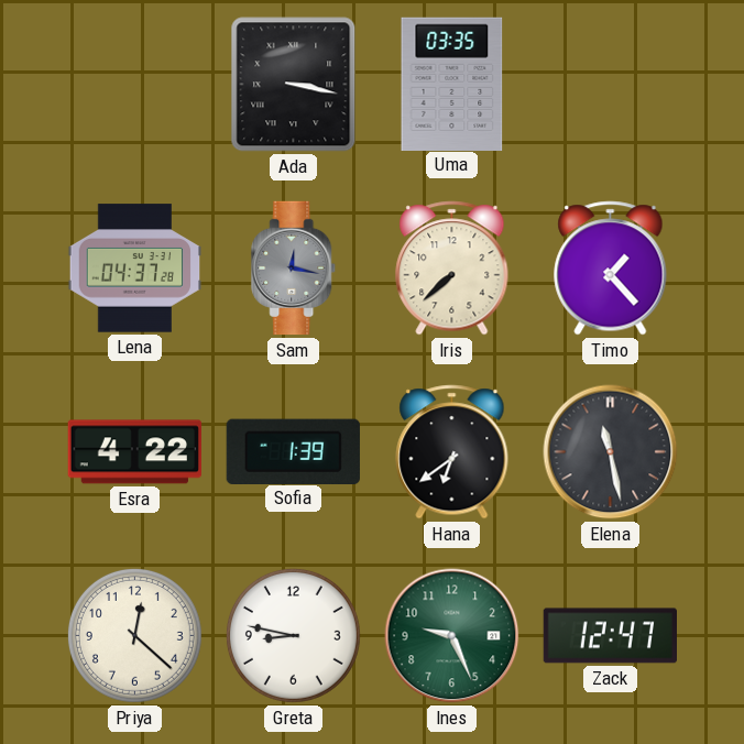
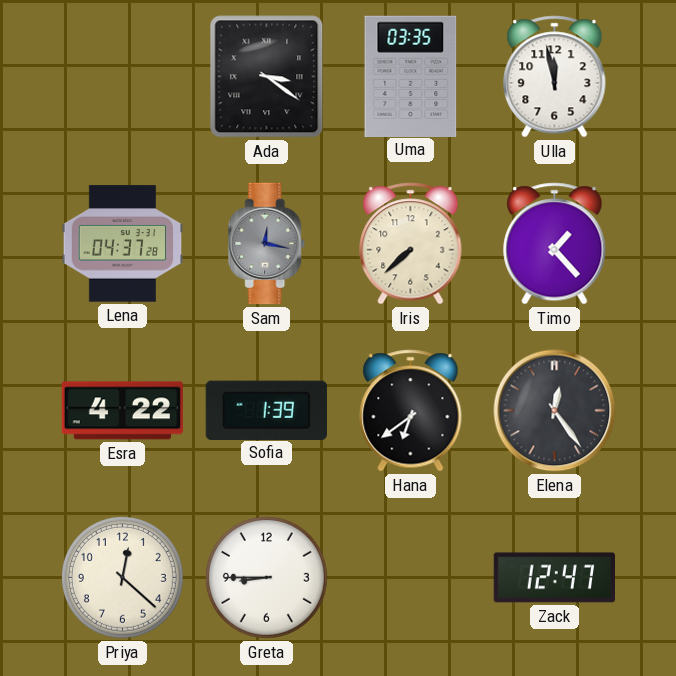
Ada: 3:17 -> 3:21
Ulla: none -> 11:58
Elena: 11:28 -> 12:24
Greta: 8:47 -> 8:45
Ines: 9:26 -> none
